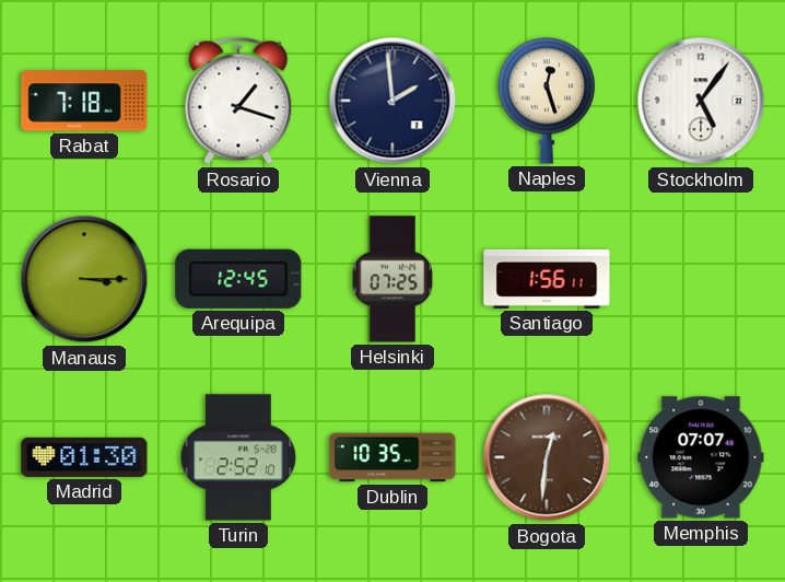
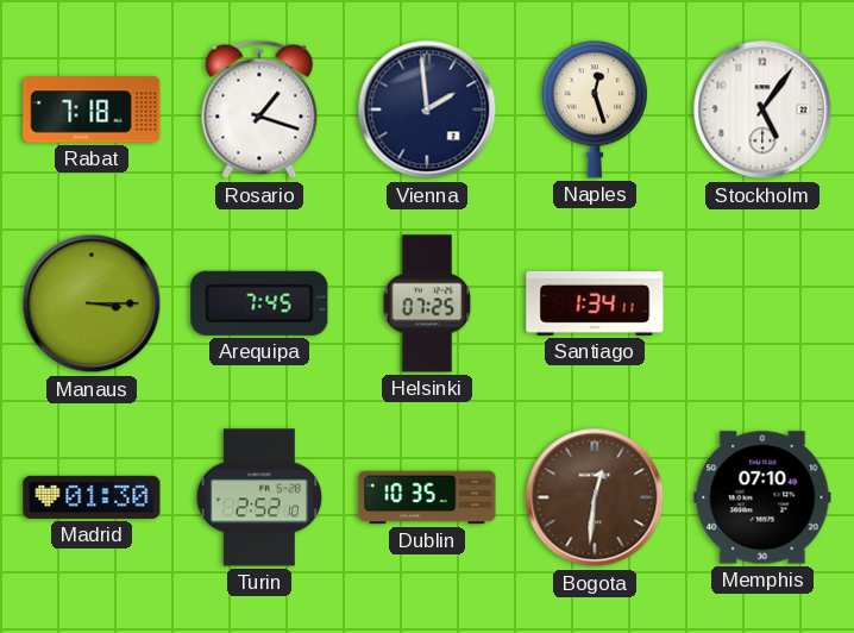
Arequipa: 12:45 -> 7:45
Santiago: 1:56 -> 1:34
Memphis: 07:07 -> 07:10
